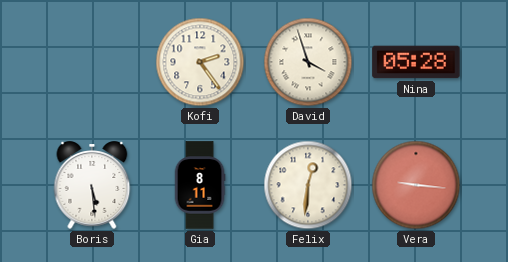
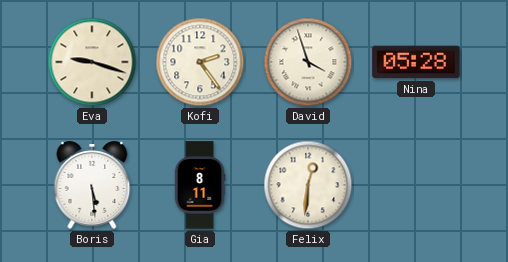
Eva: none -> 9:18
Vera: 9:16 -> none
